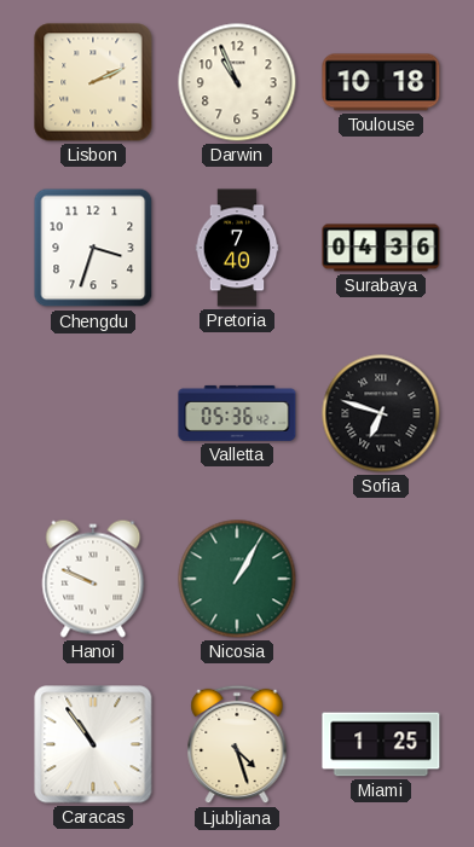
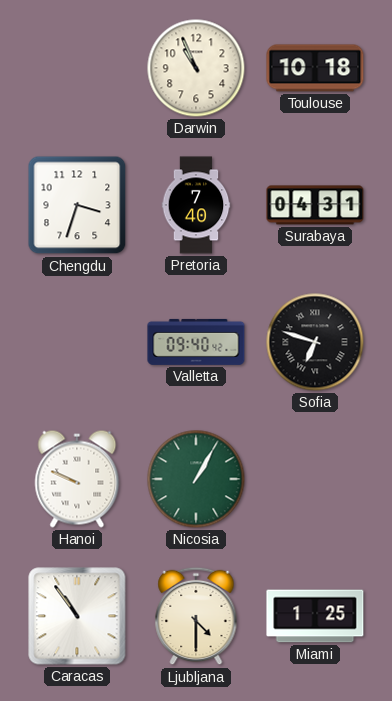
Lisbon: 2:11 -> none
Surabaya: 04:36 -> 04:31
Valletta: 05:36 -> 09:40
Ljubljana: 4:27 -> 4:30
